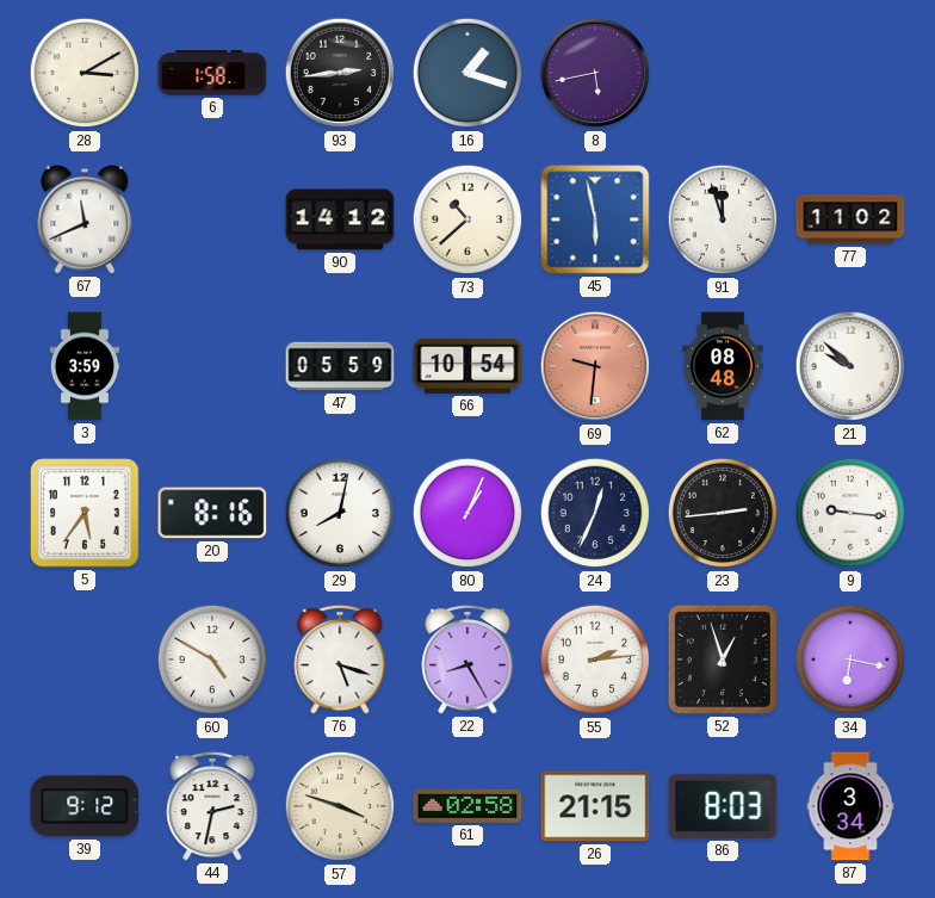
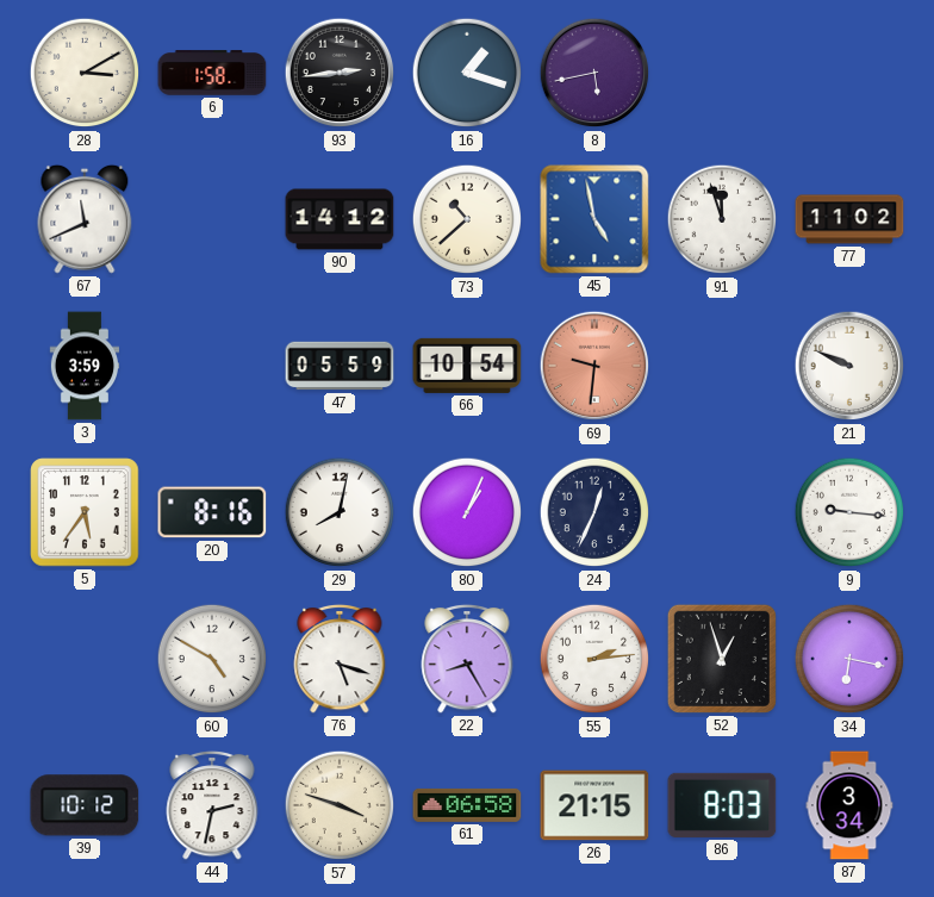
45: 5:58 -> 4:58
62: 08:48 -> none
21: 9:52 -> 9:49
23: 2:44 -> none
39: 9:12 -> 10:12
61: 02:58 -> 06:58
